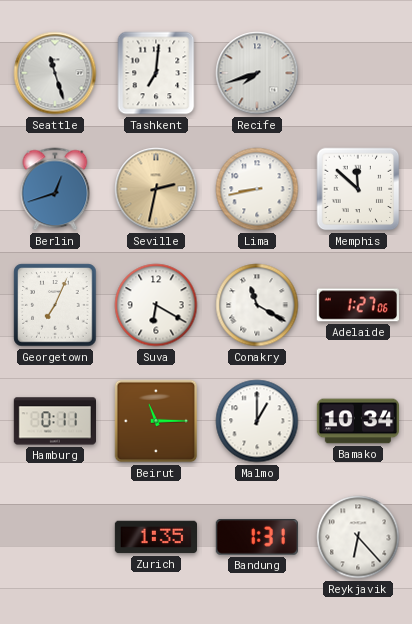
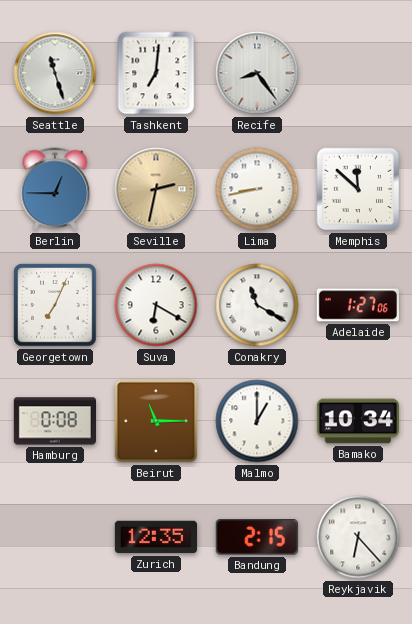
Recife: 7:42 -> 8:24
Berlin: 12:42 -> 12:45
Hamburg: 0:11 -> 0:08
Zurich: 1:35 -> 12:35
Bandung: 1:31 -> 2:15
